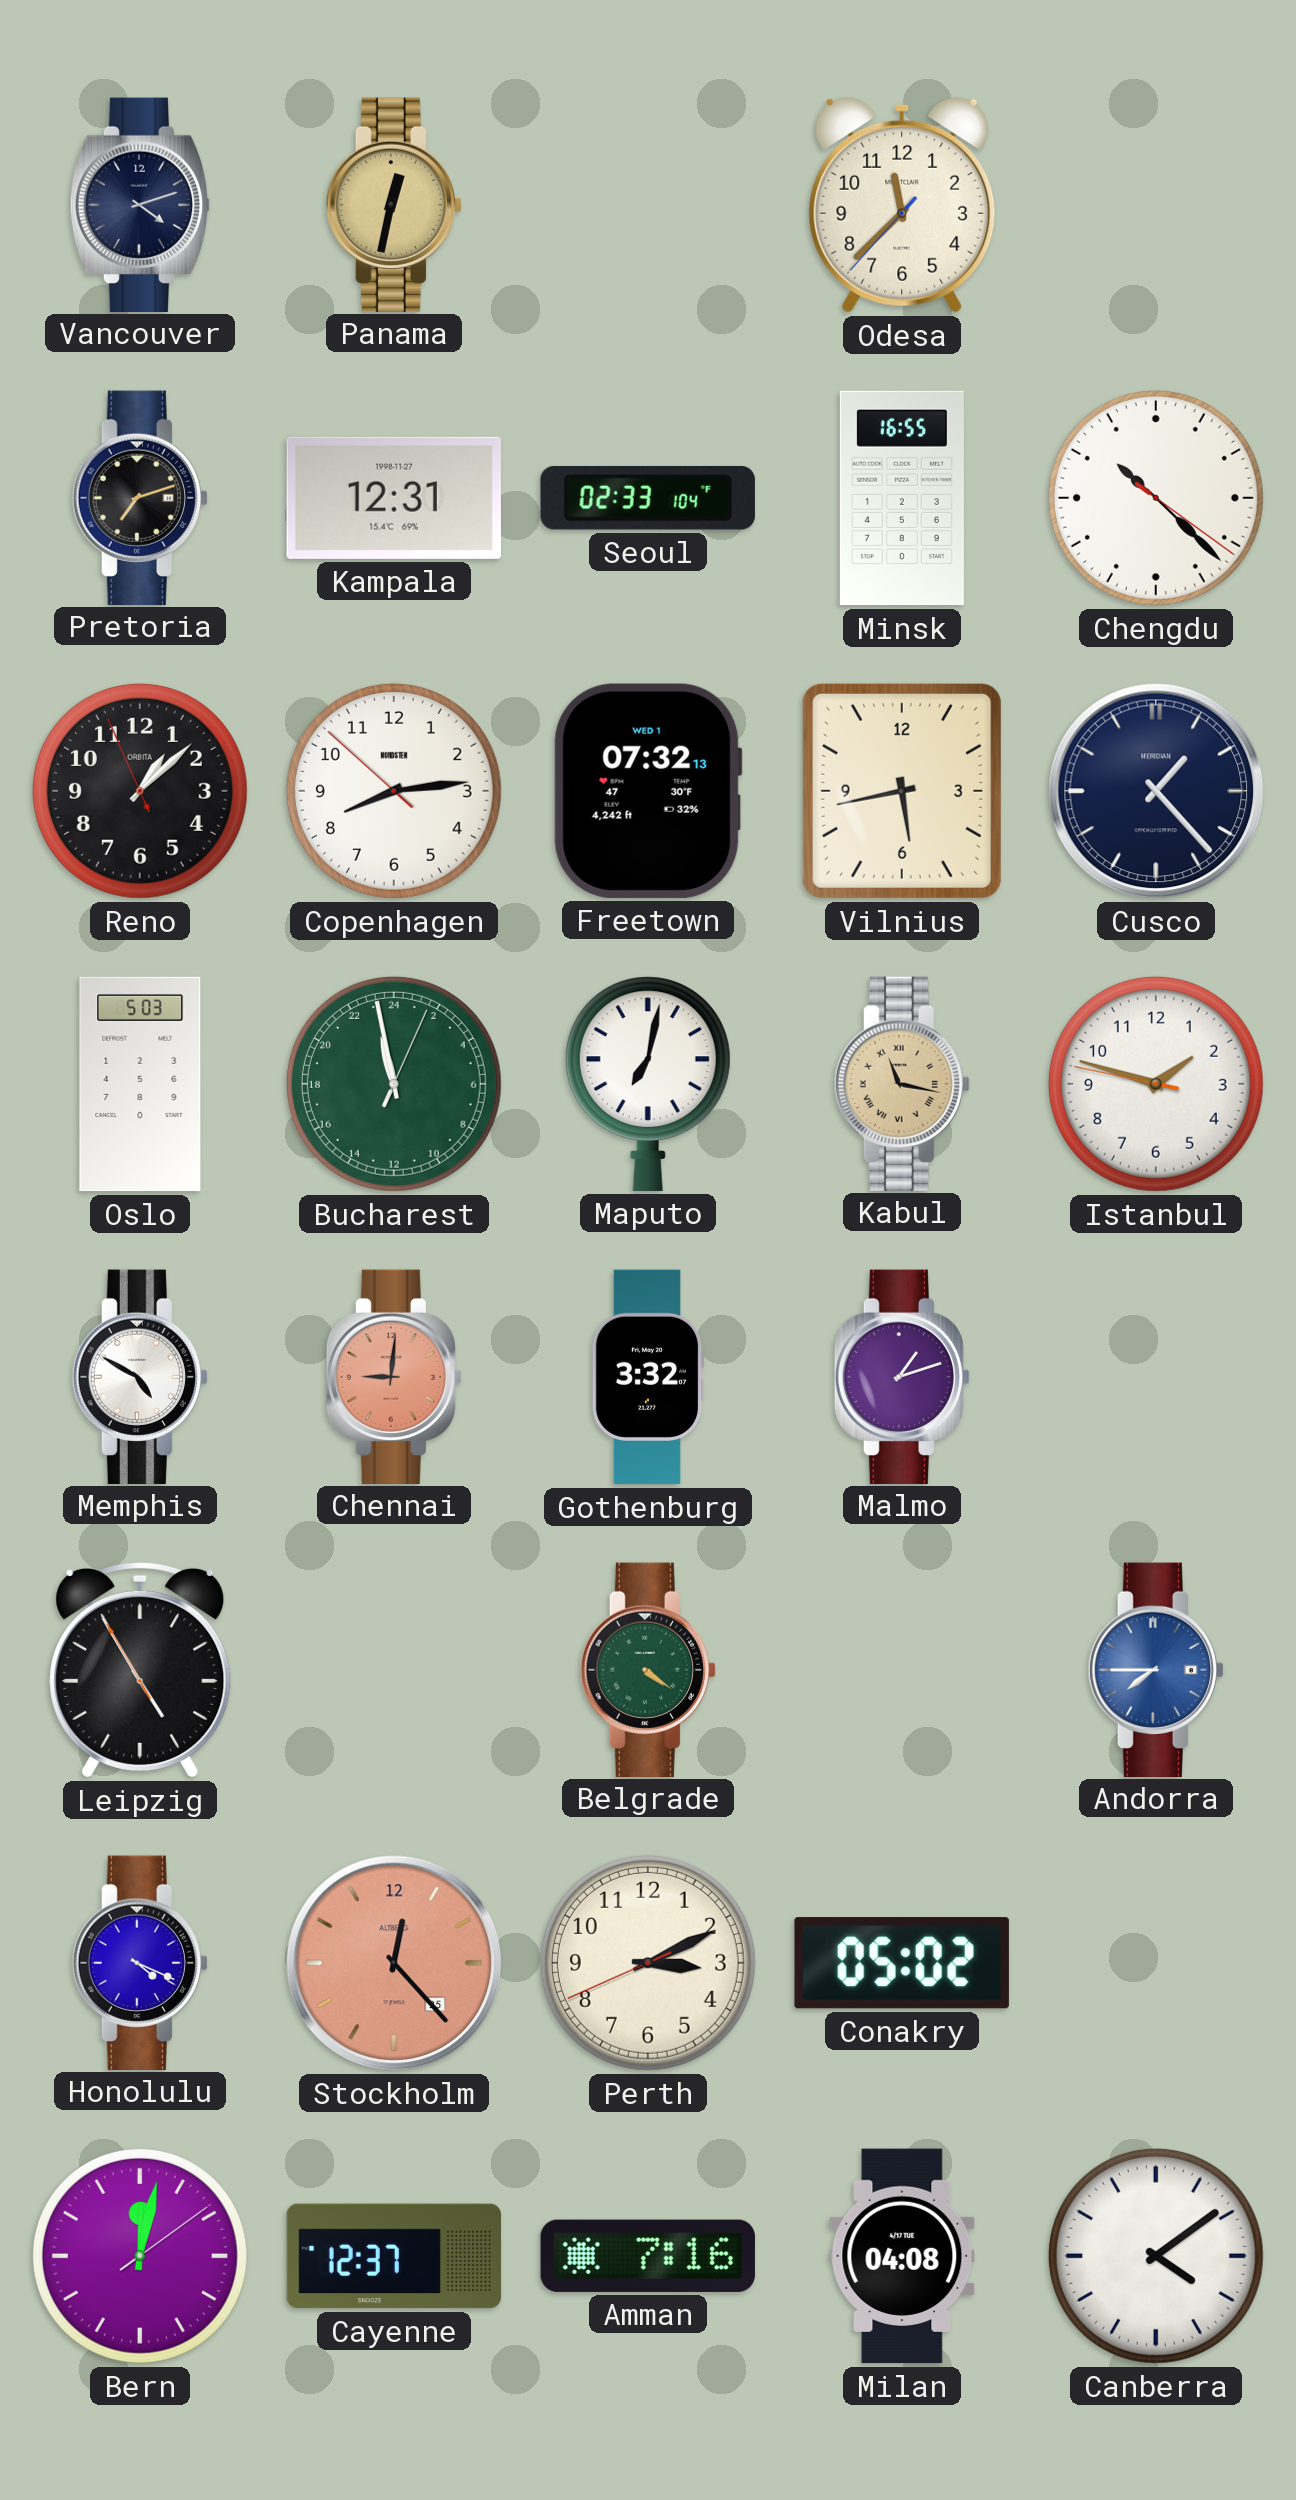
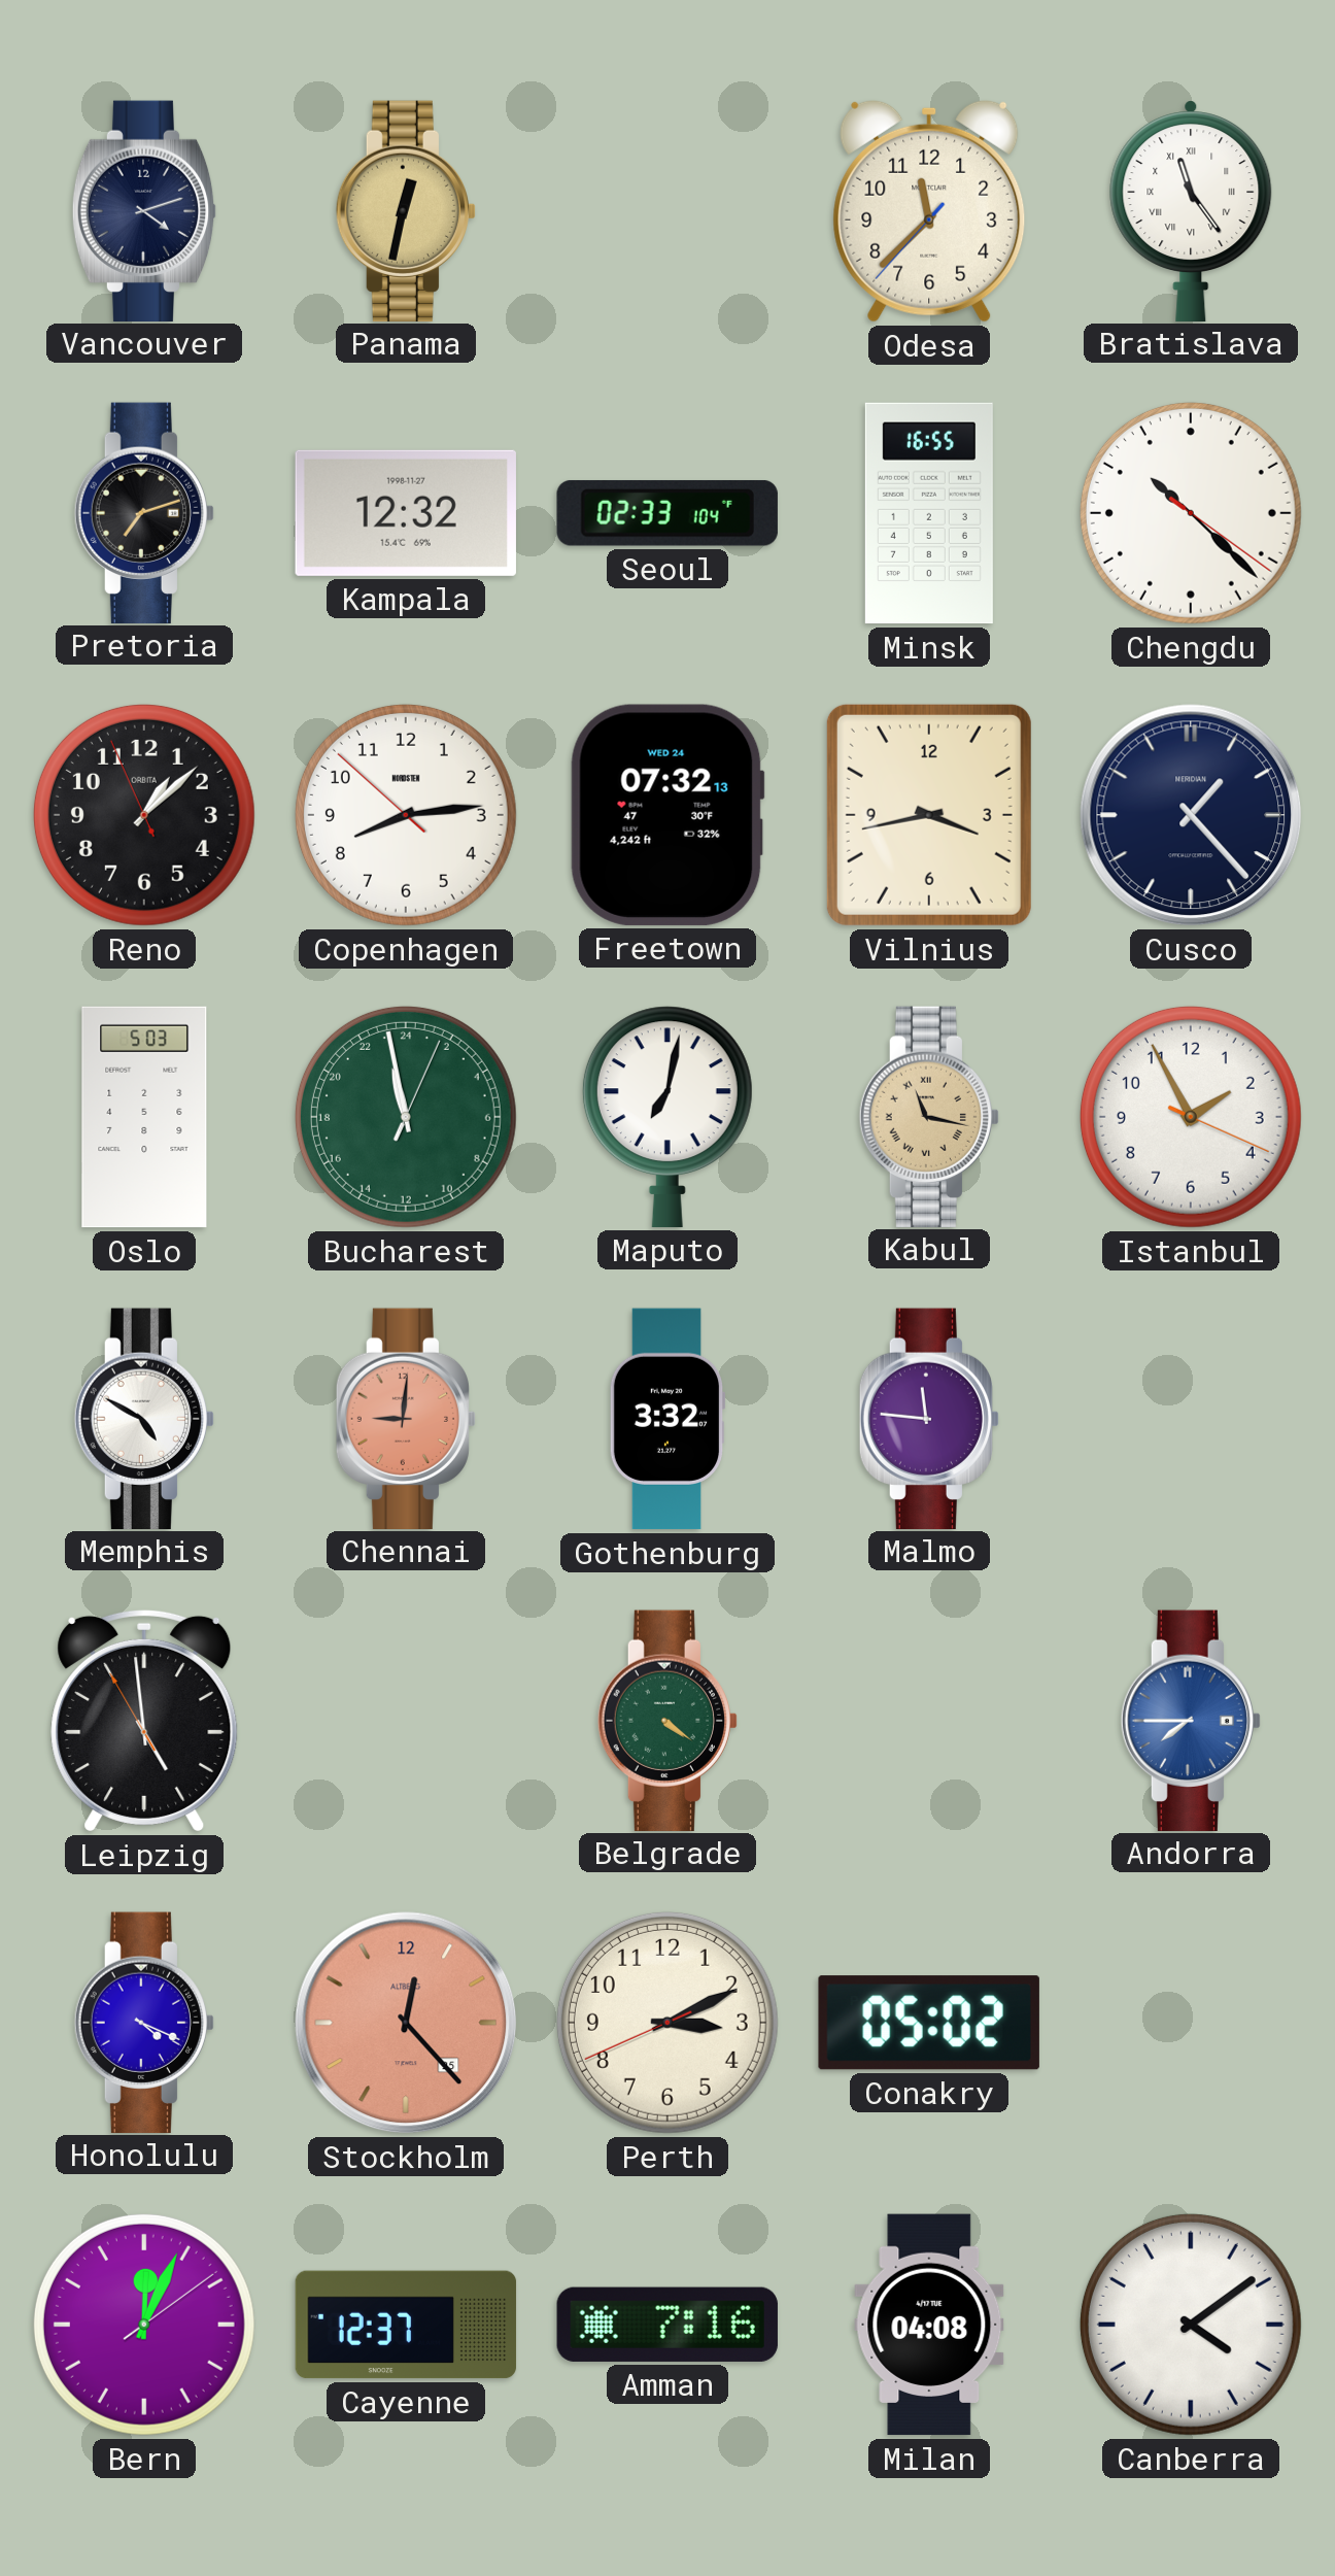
Bratislava: none -> 11:24
Kampala: 12:31 -> 12:32
Freetown date: WED 1 -> WED 24
Vilnius: 5:43 -> 3:43
Istanbul: 1:47 -> 1:55
Malmo: 1:12 -> 11:46
Leipzig: 4:54 -> 4:58
Bern: 12:02 -> 12:04
